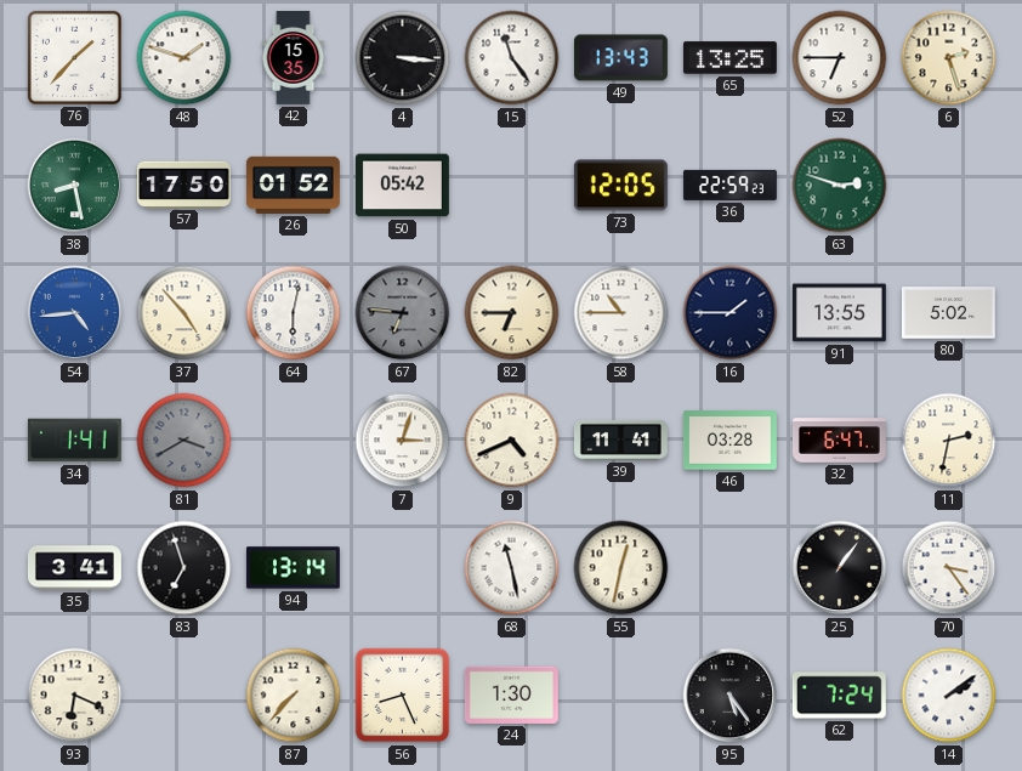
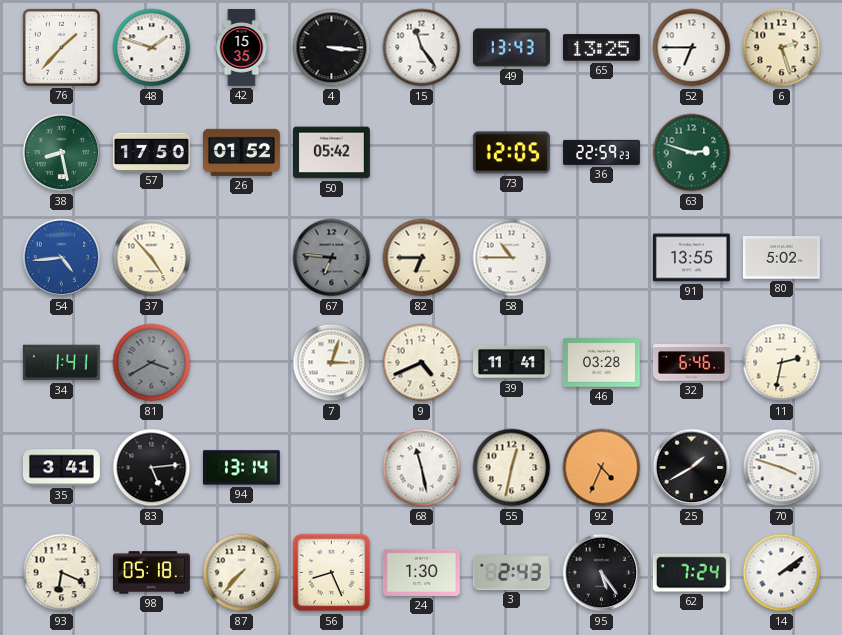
64: 6:02 -> none
16: 1:45 -> none
32: 6:47 -> 6:46
83: 6:57 -> 5:14
92: none -> 4:34
25: 1:06 -> 1:40
70: 3:24 -> 3:48
98: none -> 05:18
3: none -> 2:43
